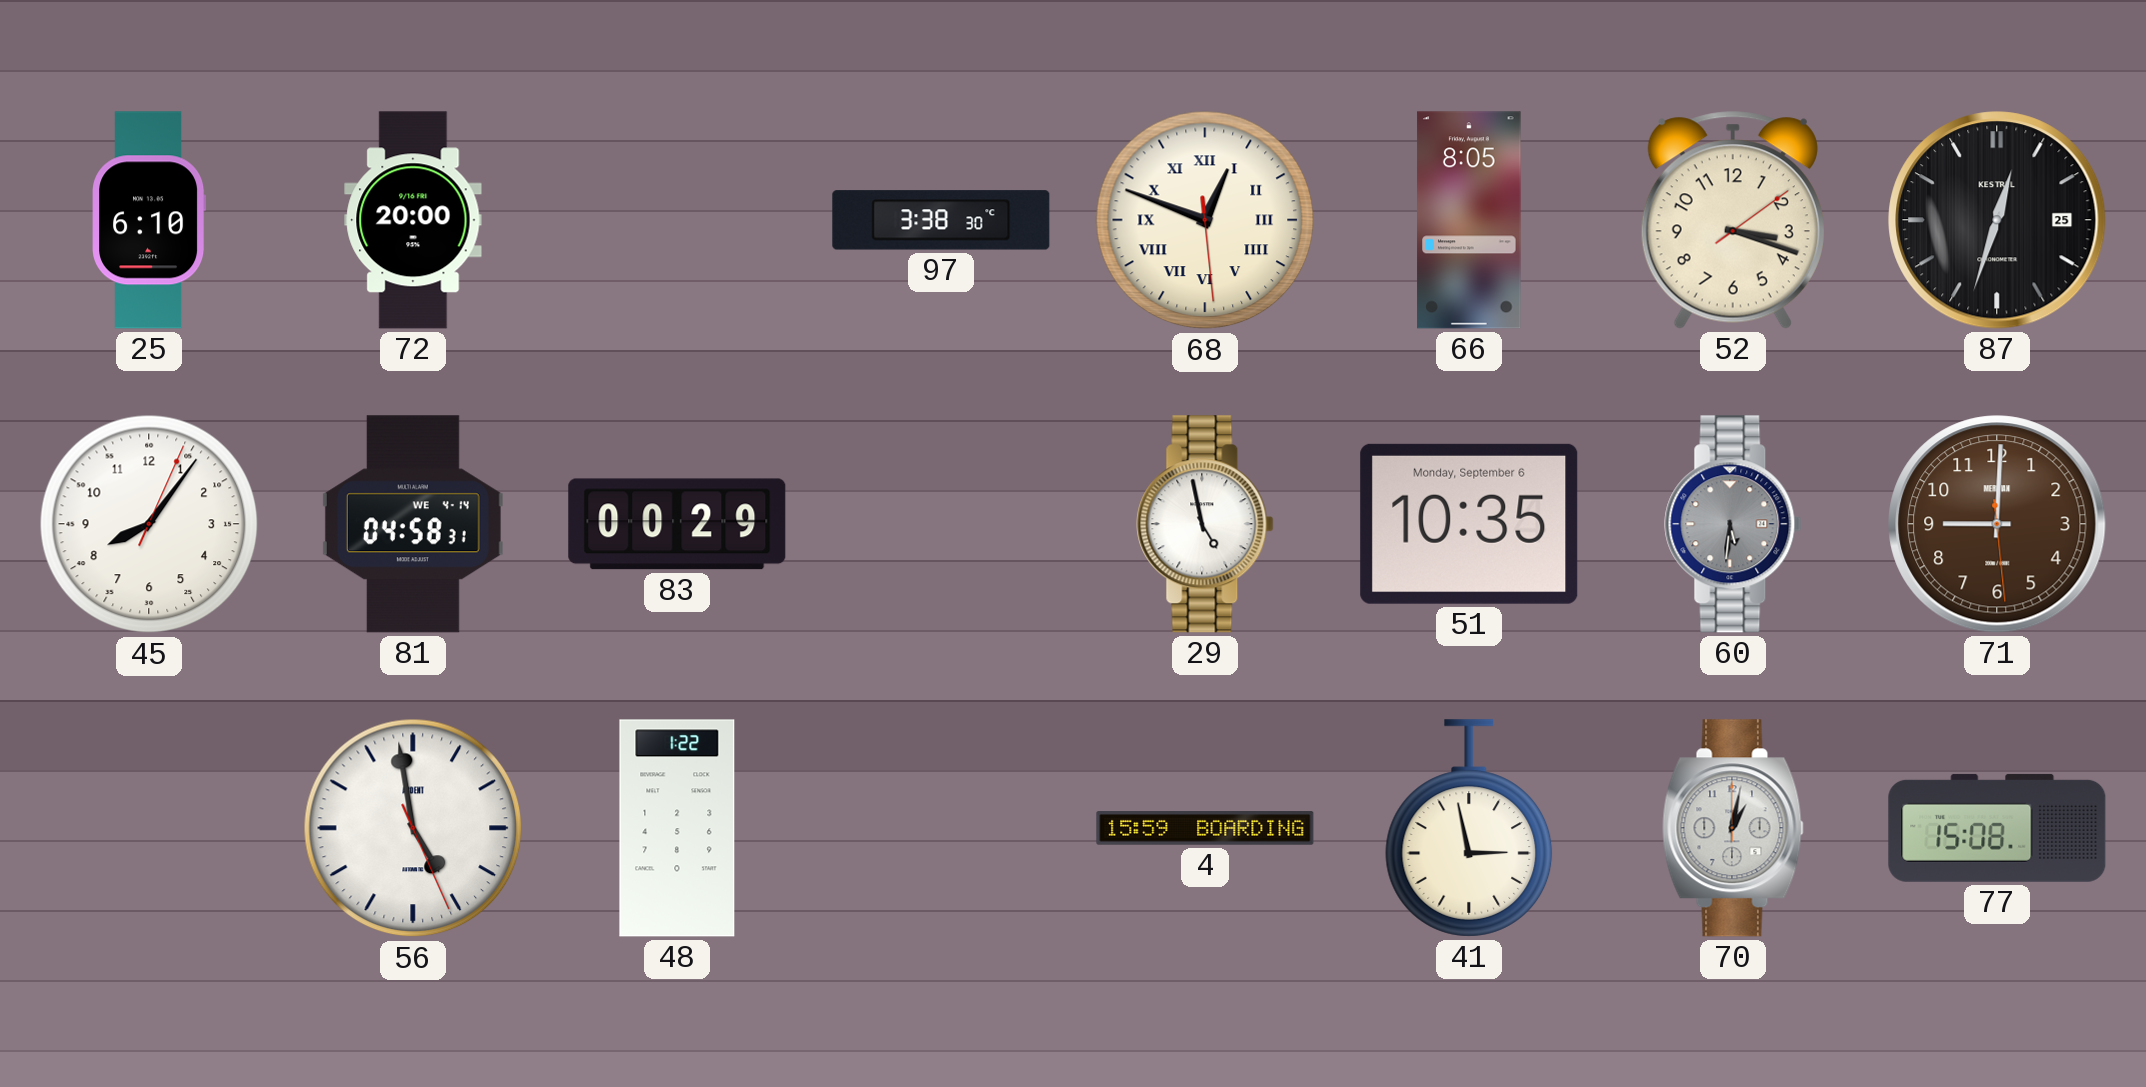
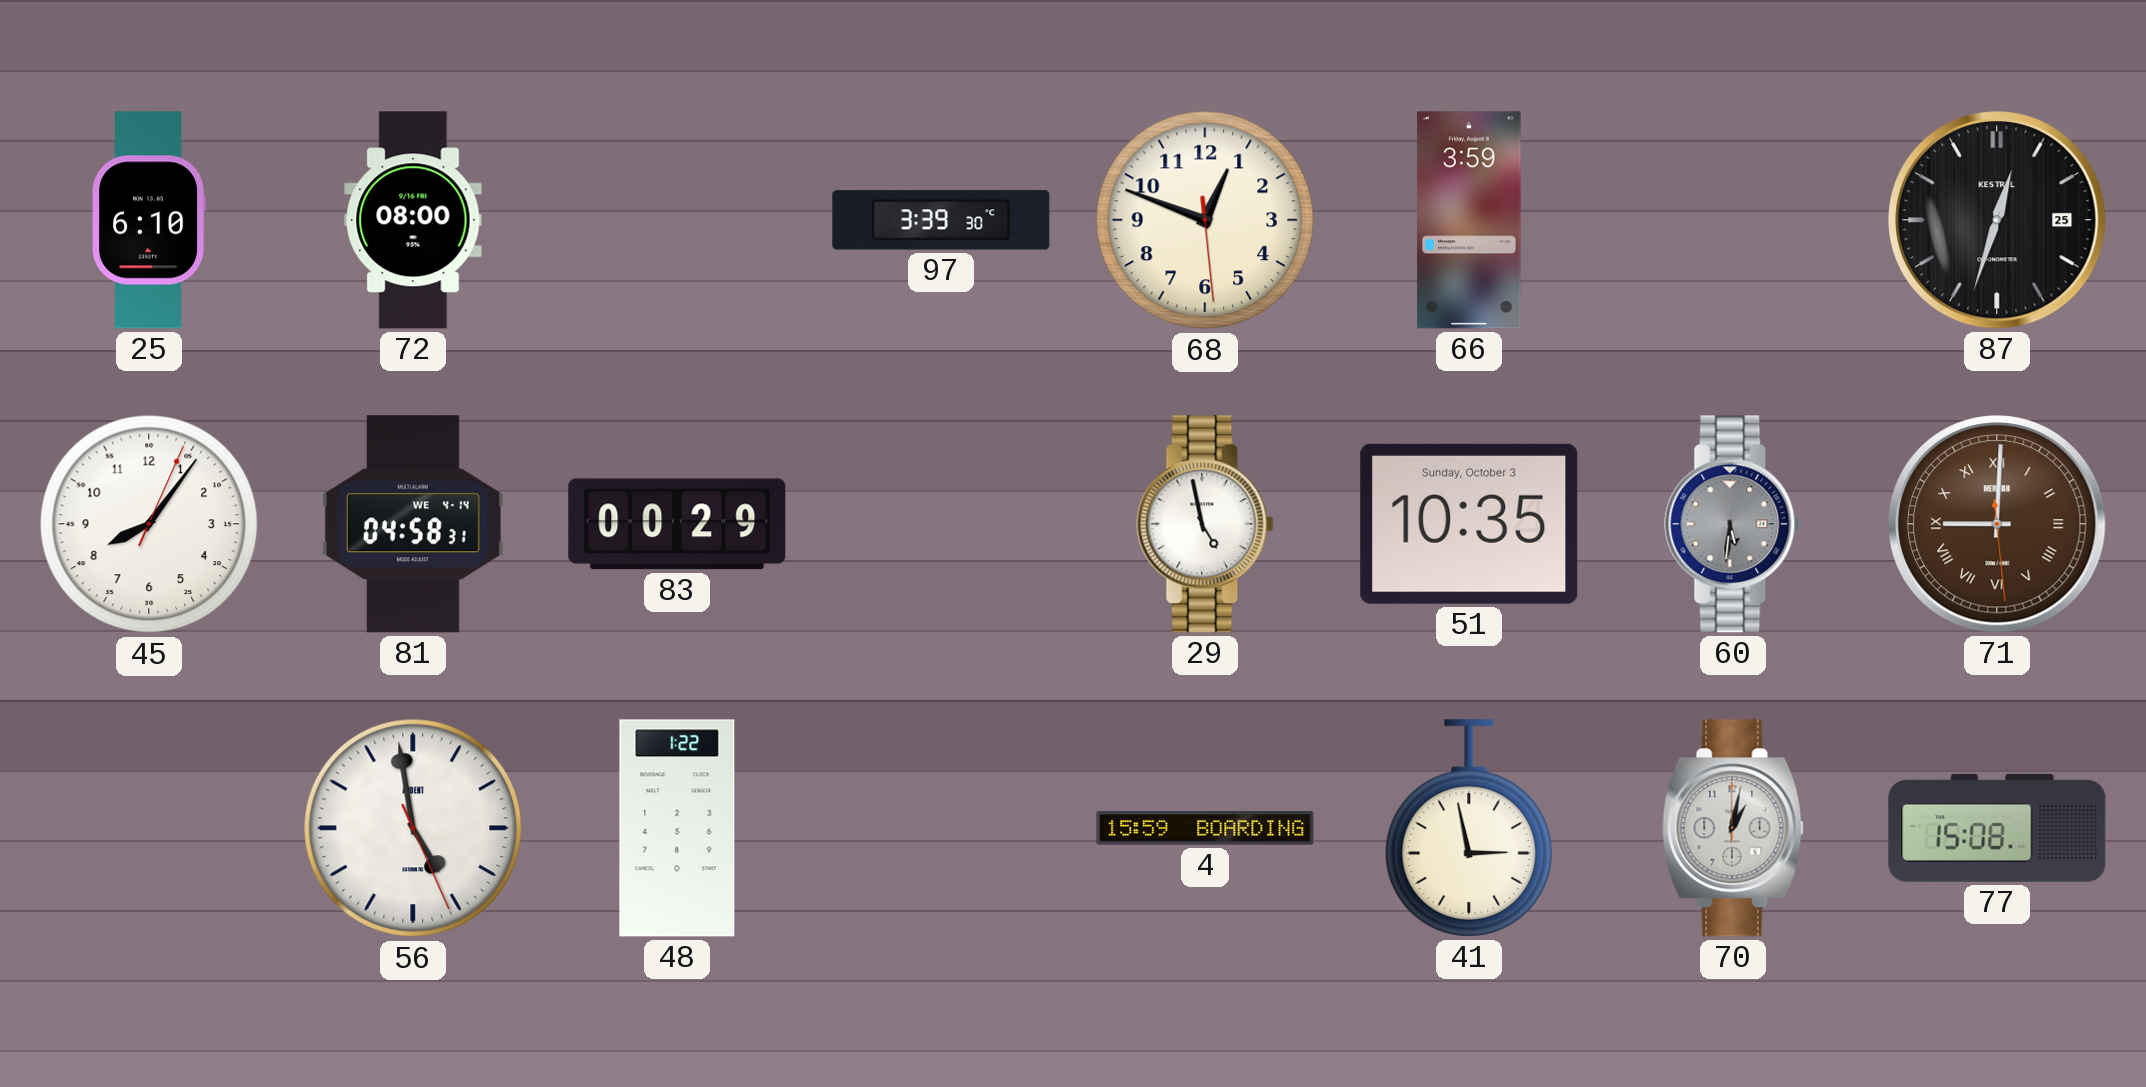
72: 20:00 -> 08:00
97: 3:38 -> 3:39
68 numerals: Roman -> Arabic
66: 8:05 -> 3:59
52: 3:18 -> none
51 date: Monday, September 6 -> Sunday, October 3
71 numerals: Arabic -> Roman
